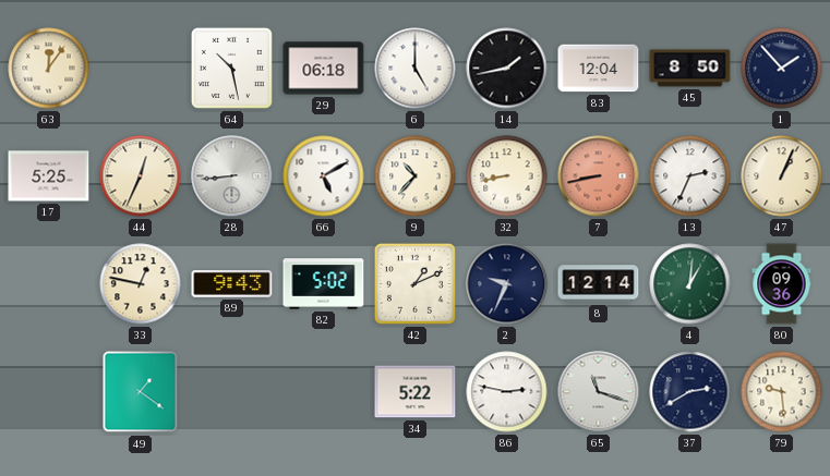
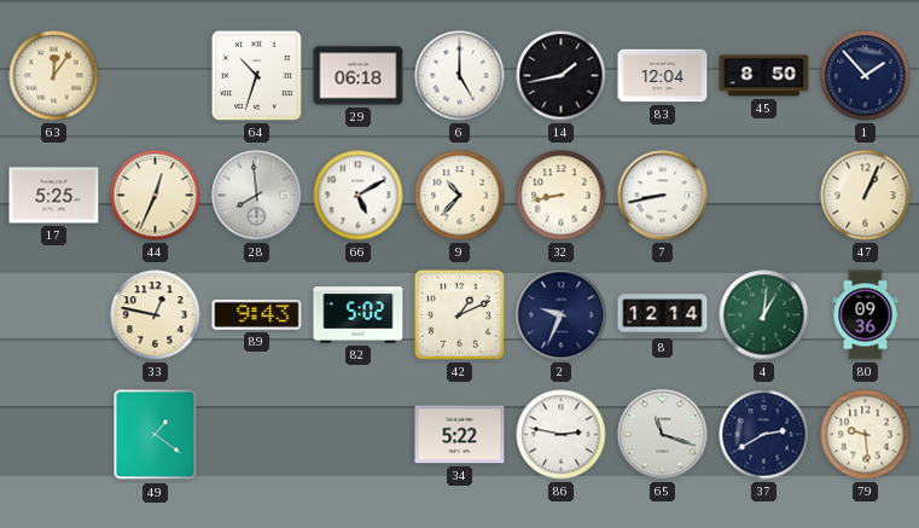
64: 10:28 -> 10:33
28: 8:44 -> 7:59
7 dial: salmon -> white
13: 2:34 -> none
